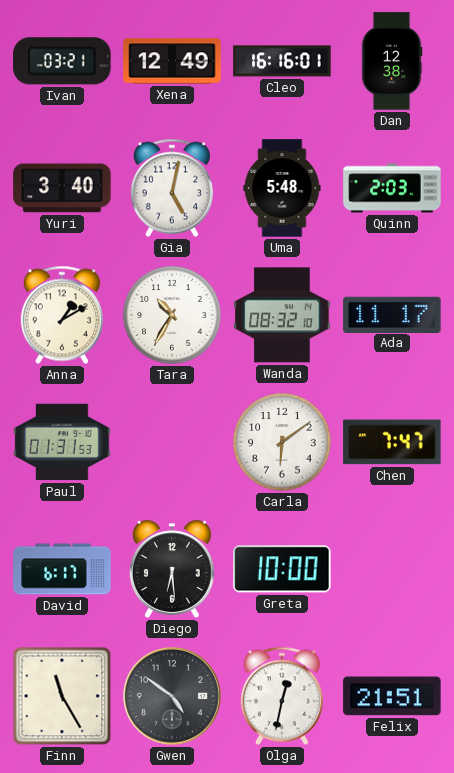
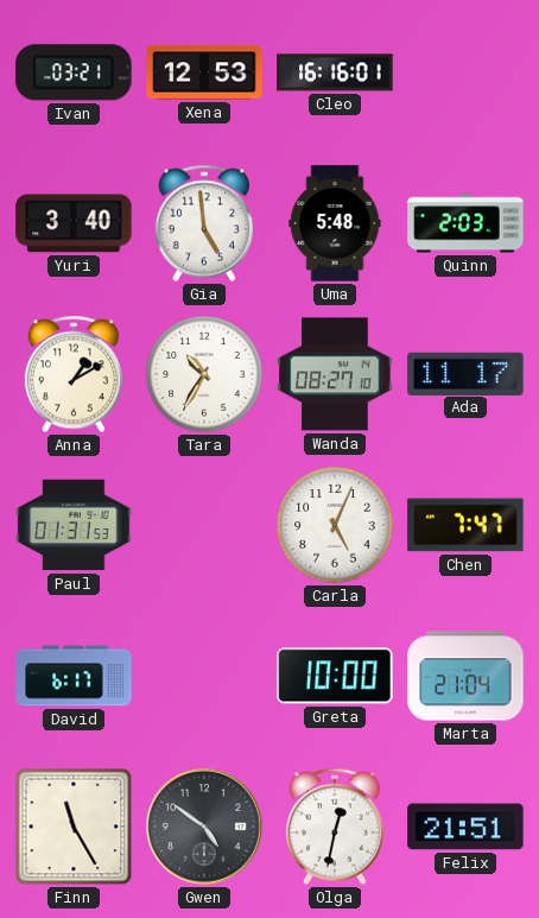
Xena: 12:49 -> 12:53
Dan: 12:38 -> none
Gia: 5:02 -> 4:59
Wanda: 08:32 -> 08:27
Carla: 6:09 -> 5:04
Diego: 6:29 -> none
Marta: none -> 21:04
